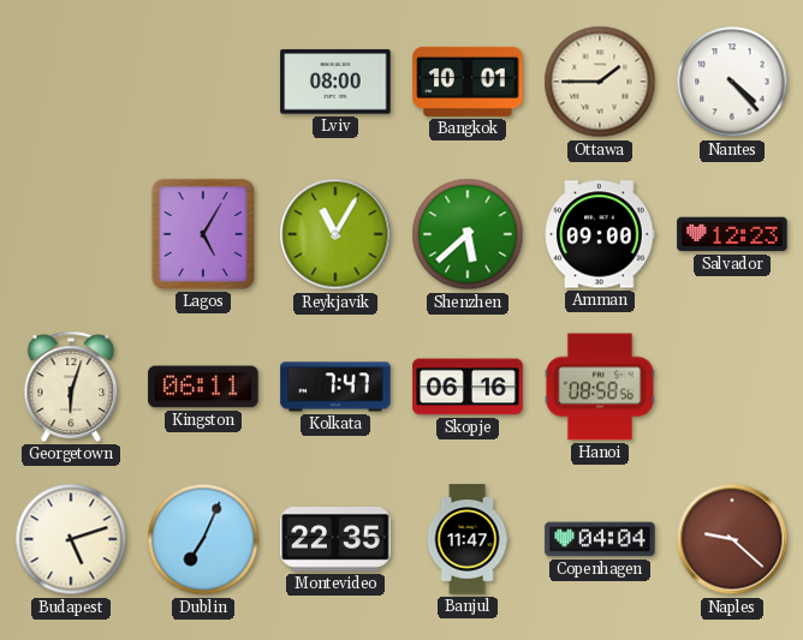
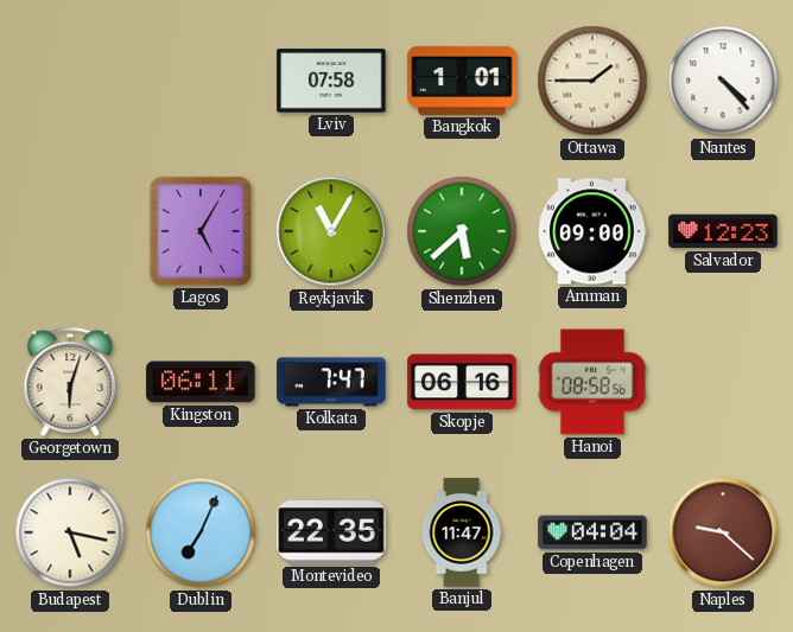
Lviv: 08:00 -> 07:58
Bangkok: 10:01 -> 1:01
Budapest: 5:12 -> 5:17
